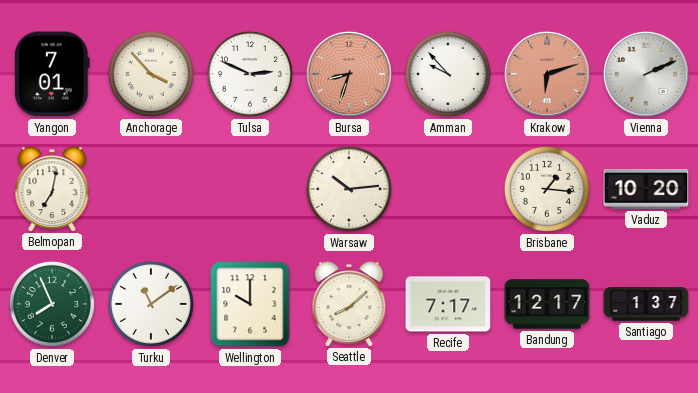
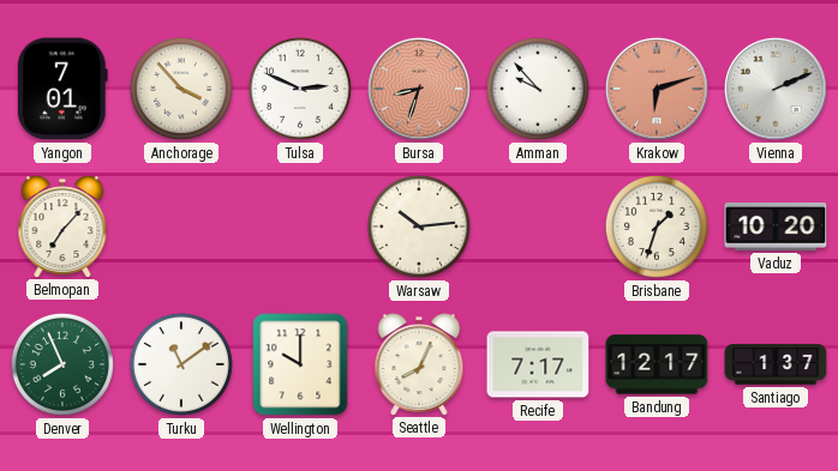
Belmopan: 7:02 -> 7:07
Brisbane: 1:16 -> 1:33
Seattle: 8:08 -> 8:04
